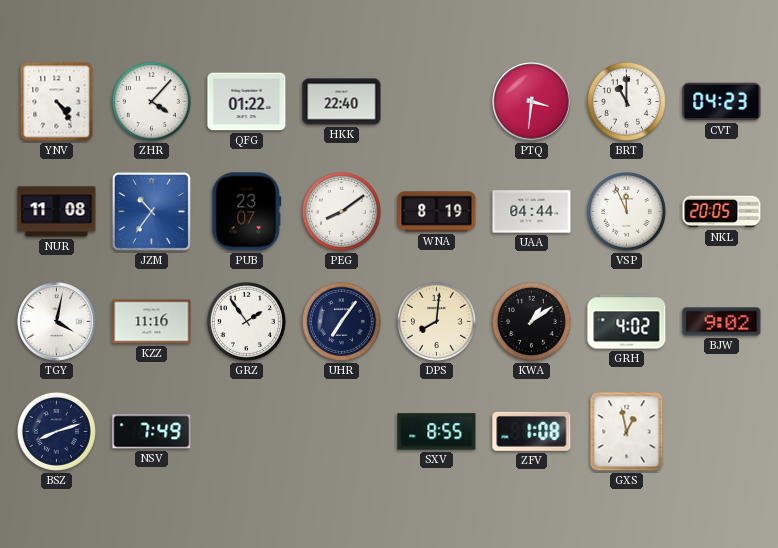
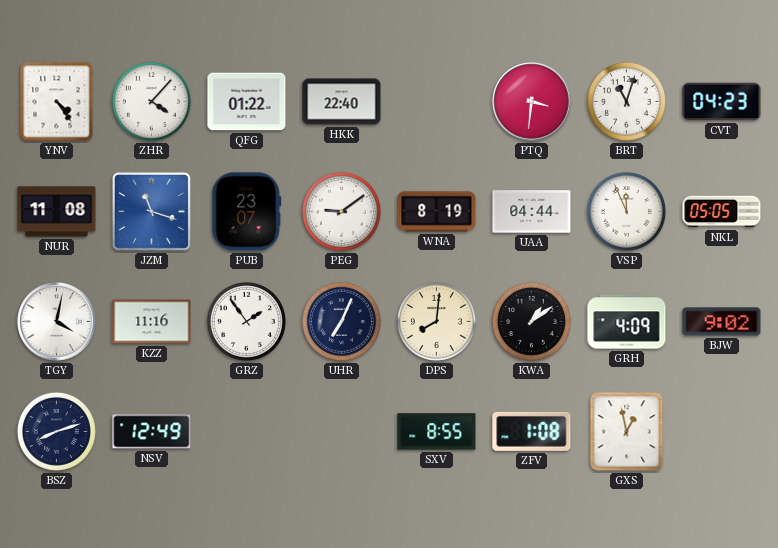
BRT: 11:00 -> 11:03
JZM: 10:36 -> 11:18
PEG: 8:09 -> 9:09
NKL: 20:05 -> 05:05
UHR: 7:06 -> 7:04
GRH: 4:02 -> 4:09
NSV: 7:49 -> 12:49
